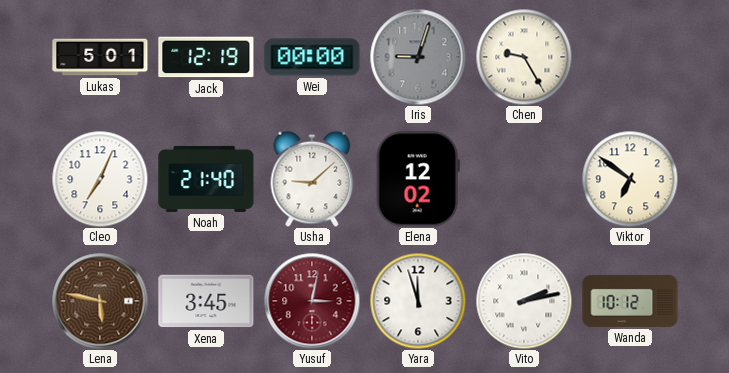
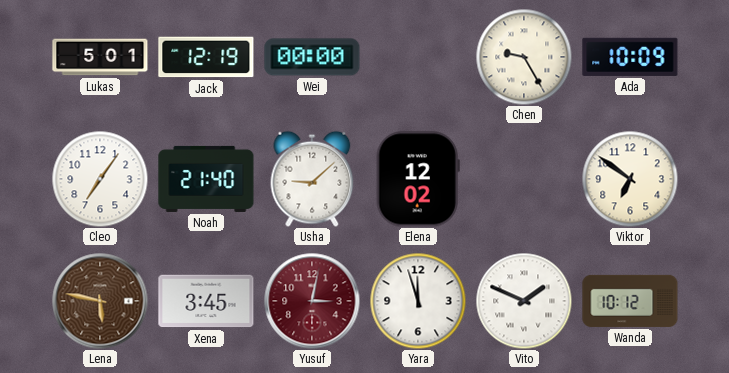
Iris: 9:03 -> none
Ada: none -> 10:09
Cleo: 7:04 -> 7:06
Vito: 2:13 -> 1:49
